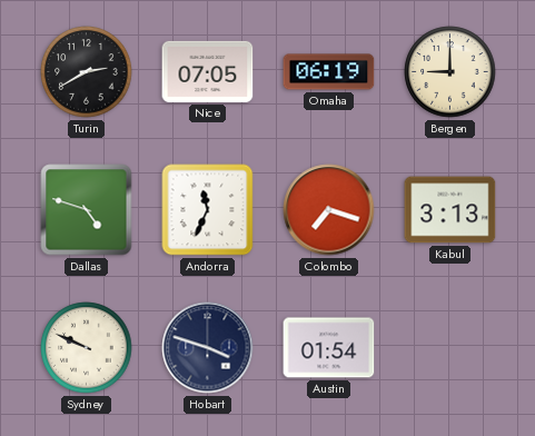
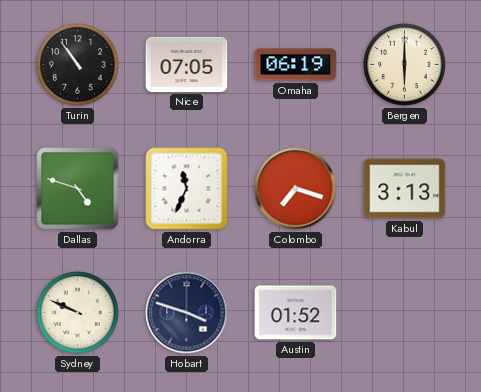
Turin: 2:40 -> 10:54
Bergen: 9:00 -> 6:00
Austin: 01:54 -> 01:52
